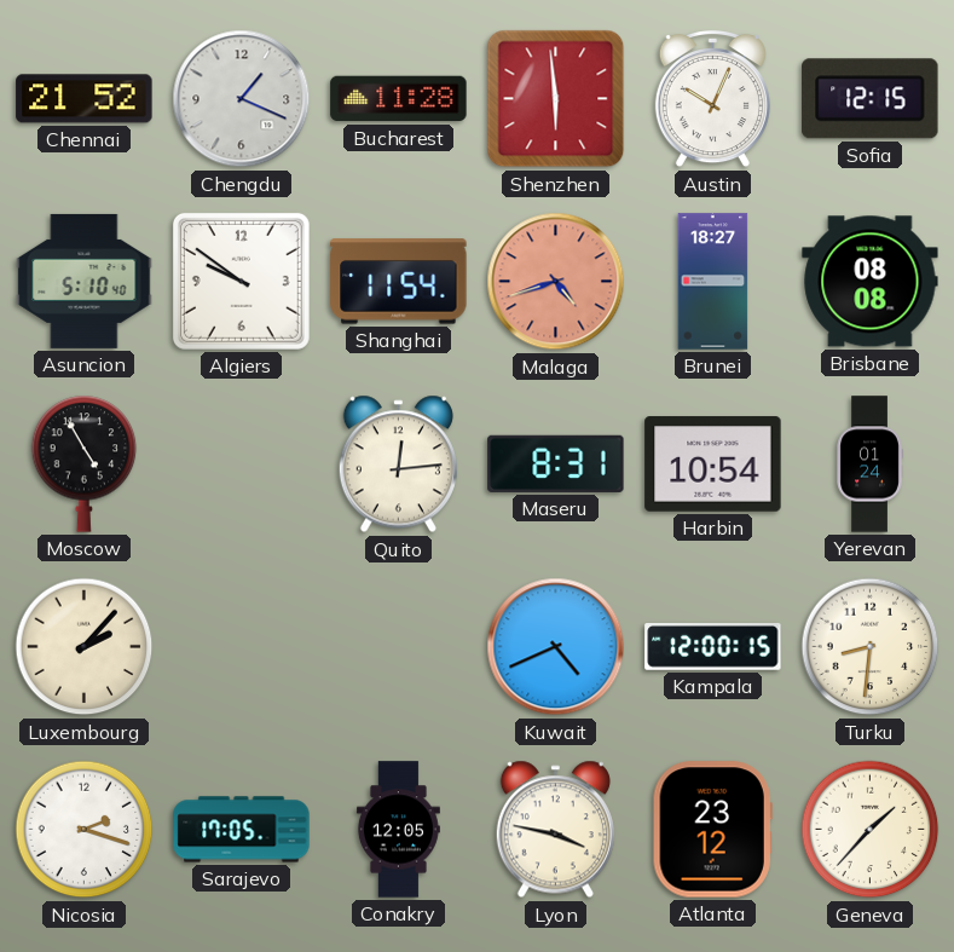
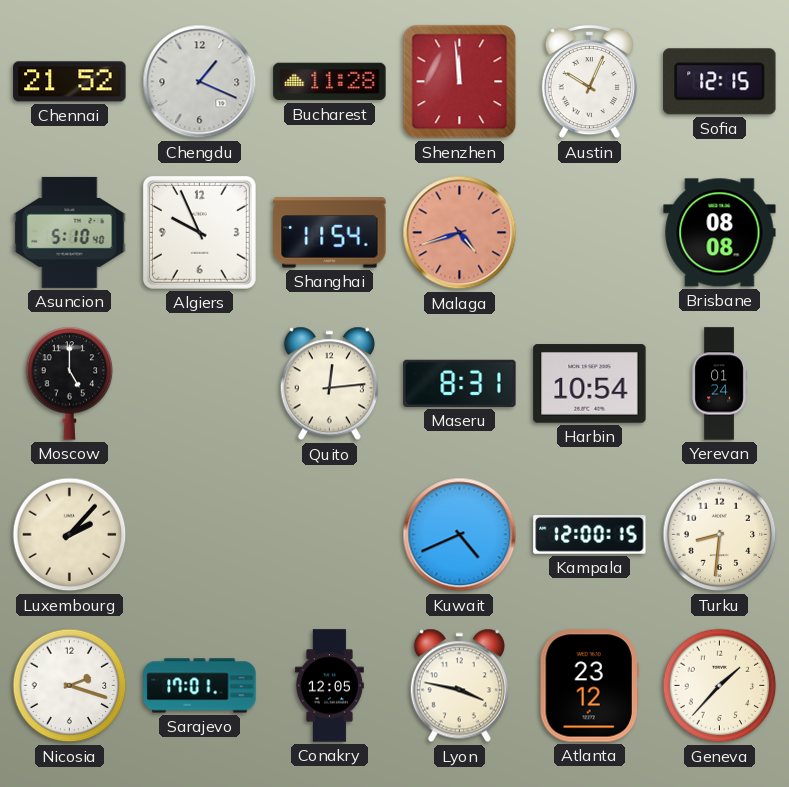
Shenzhen: 5:59 -> 11:59
Algiers: 9:51 -> 9:56
Brunei: 18:27 -> none
Moscow: 4:55 -> 5:00
Sarajevo: 17:05 -> 17:01
